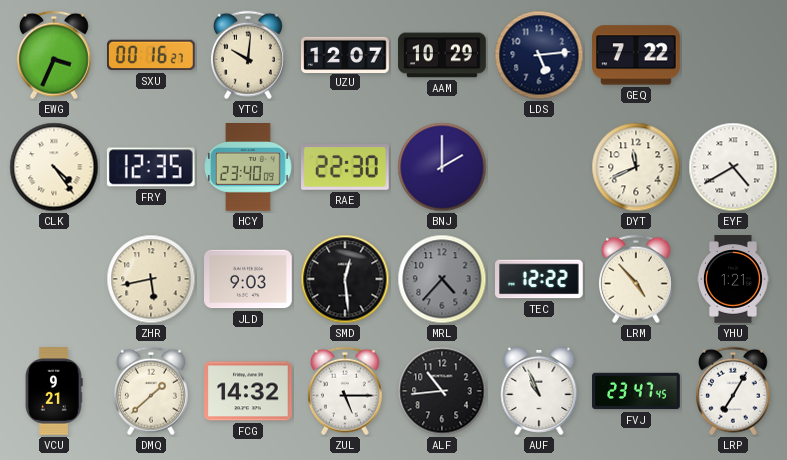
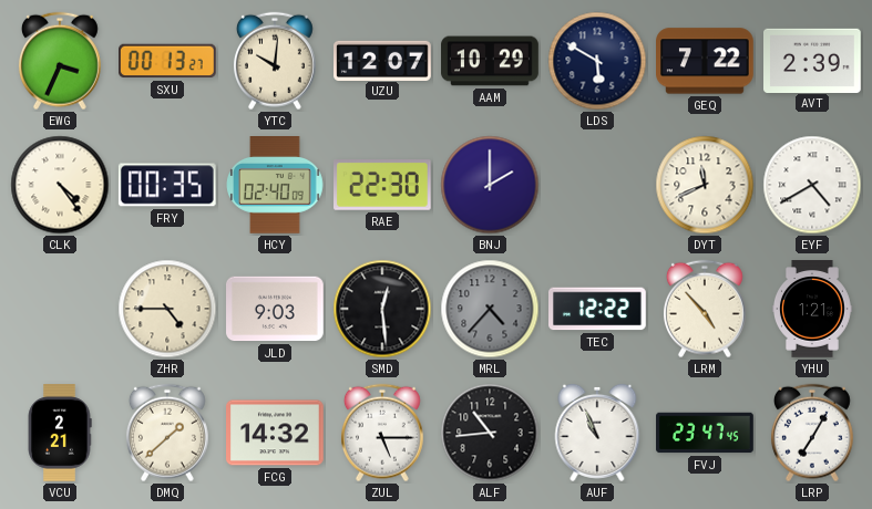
SXU: 00:16 -> 00:13
LDS: 5:14 -> 5:50
AVT: none -> 2:39
FRY: 12:35 -> 00:35
HCY: 23:40 -> 02:40
ZHR: 5:43 -> 4:45
VCU: 9:21 -> 2:21
